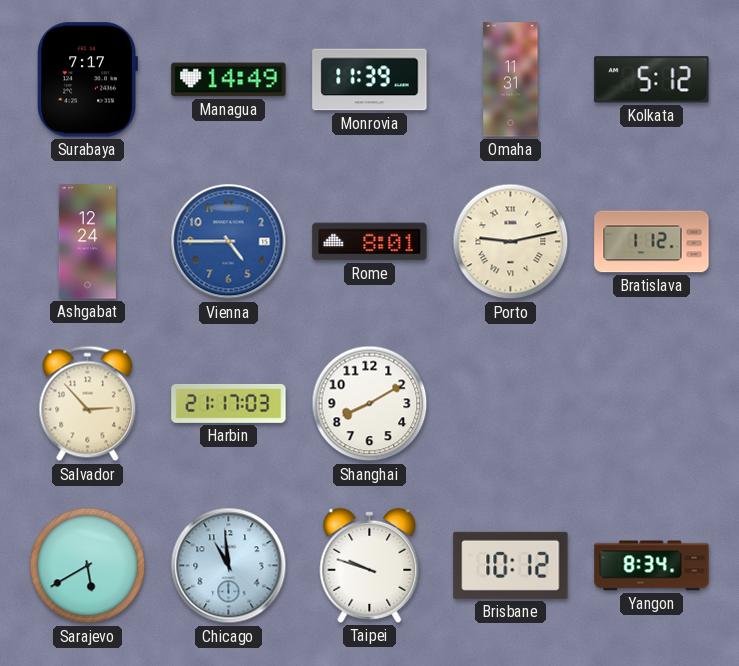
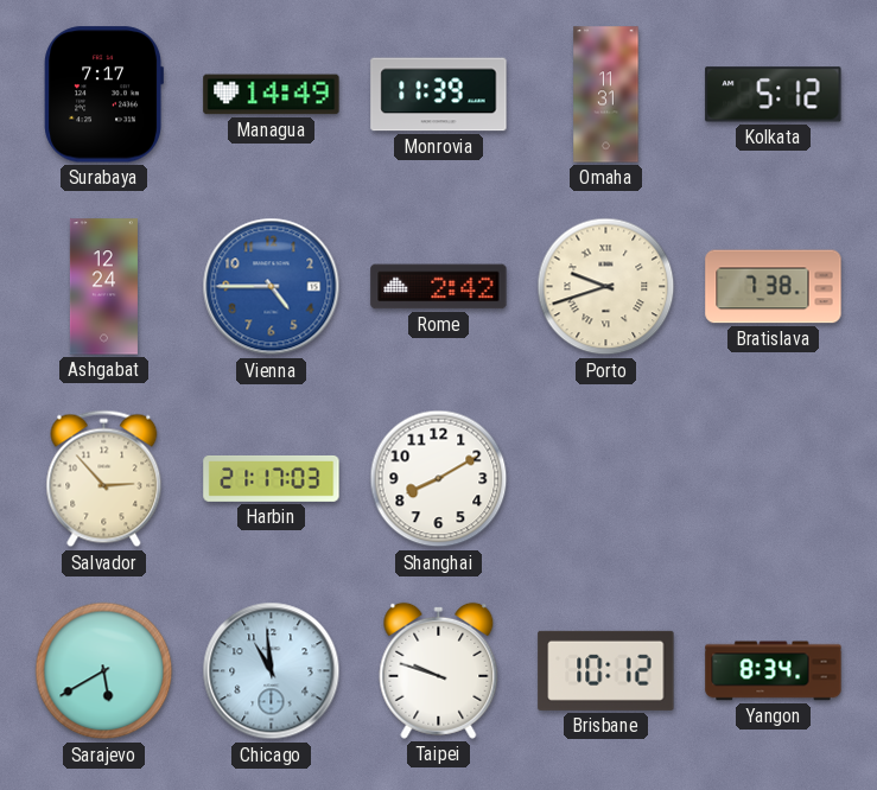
Rome: 8:01 -> 2:42
Porto: 9:13 -> 9:42
Bratislava: 1:12 -> 7:38
